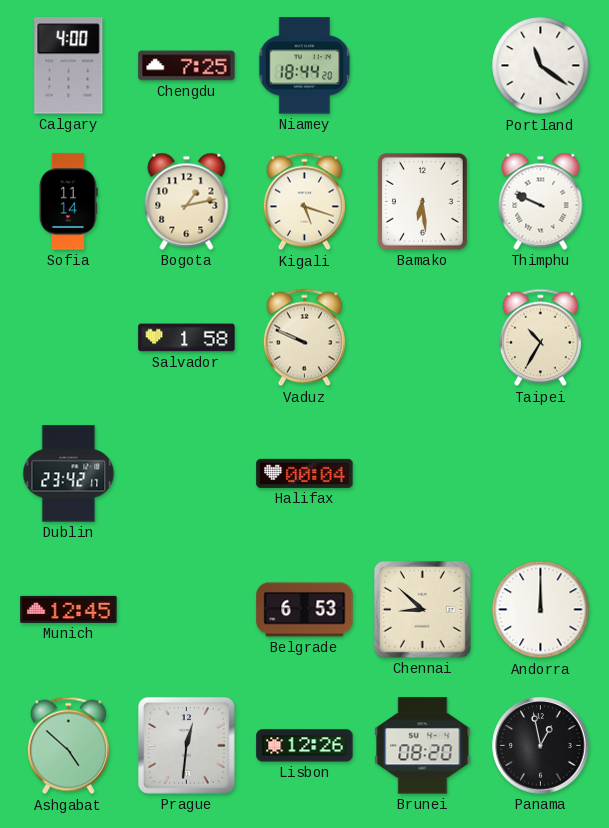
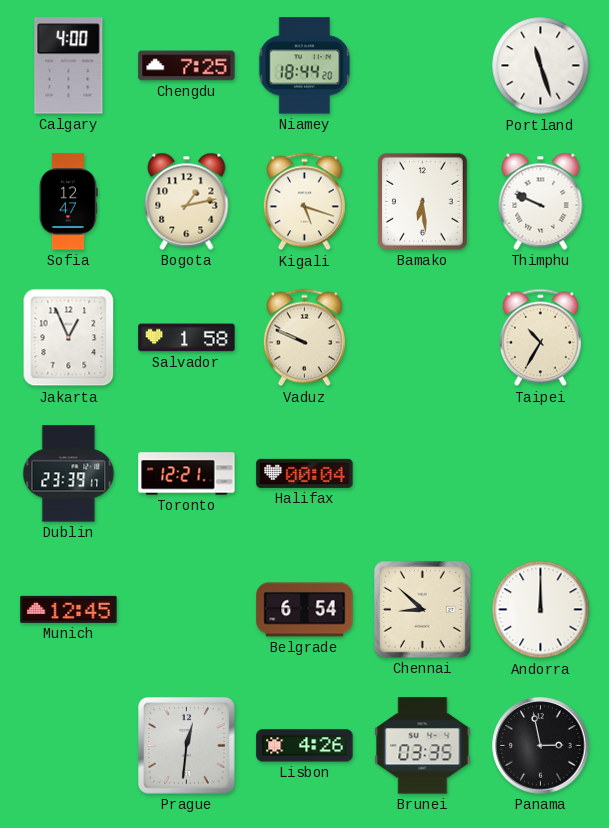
Portland: 11:21 -> 11:27
Sofia: 11:14 -> 12:47
Jakarta: none -> 12:56
Dublin: 23:42 -> 23:39
Toronto: none -> 12:21
Belgrade: 6:53 -> 6:54
Ashgabat: 4:52 -> none
Lisbon: 12:26 -> 4:26
Brunei: 08:20 -> 03:35
Panama: 12:58 -> 2:58
